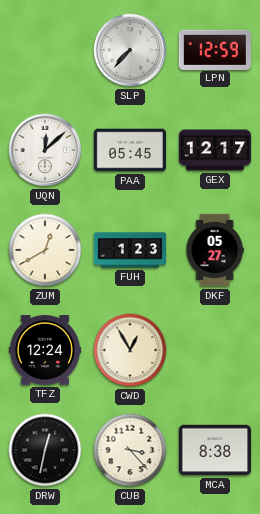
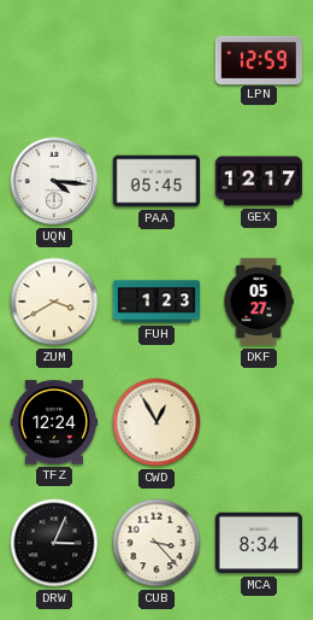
SLP: 7:37 -> none
UQN: 12:08 -> 4:16
ZUM: 12:40 -> 3:40
DRW: 12:32 -> 3:04
MCA: 8:38 -> 8:34
